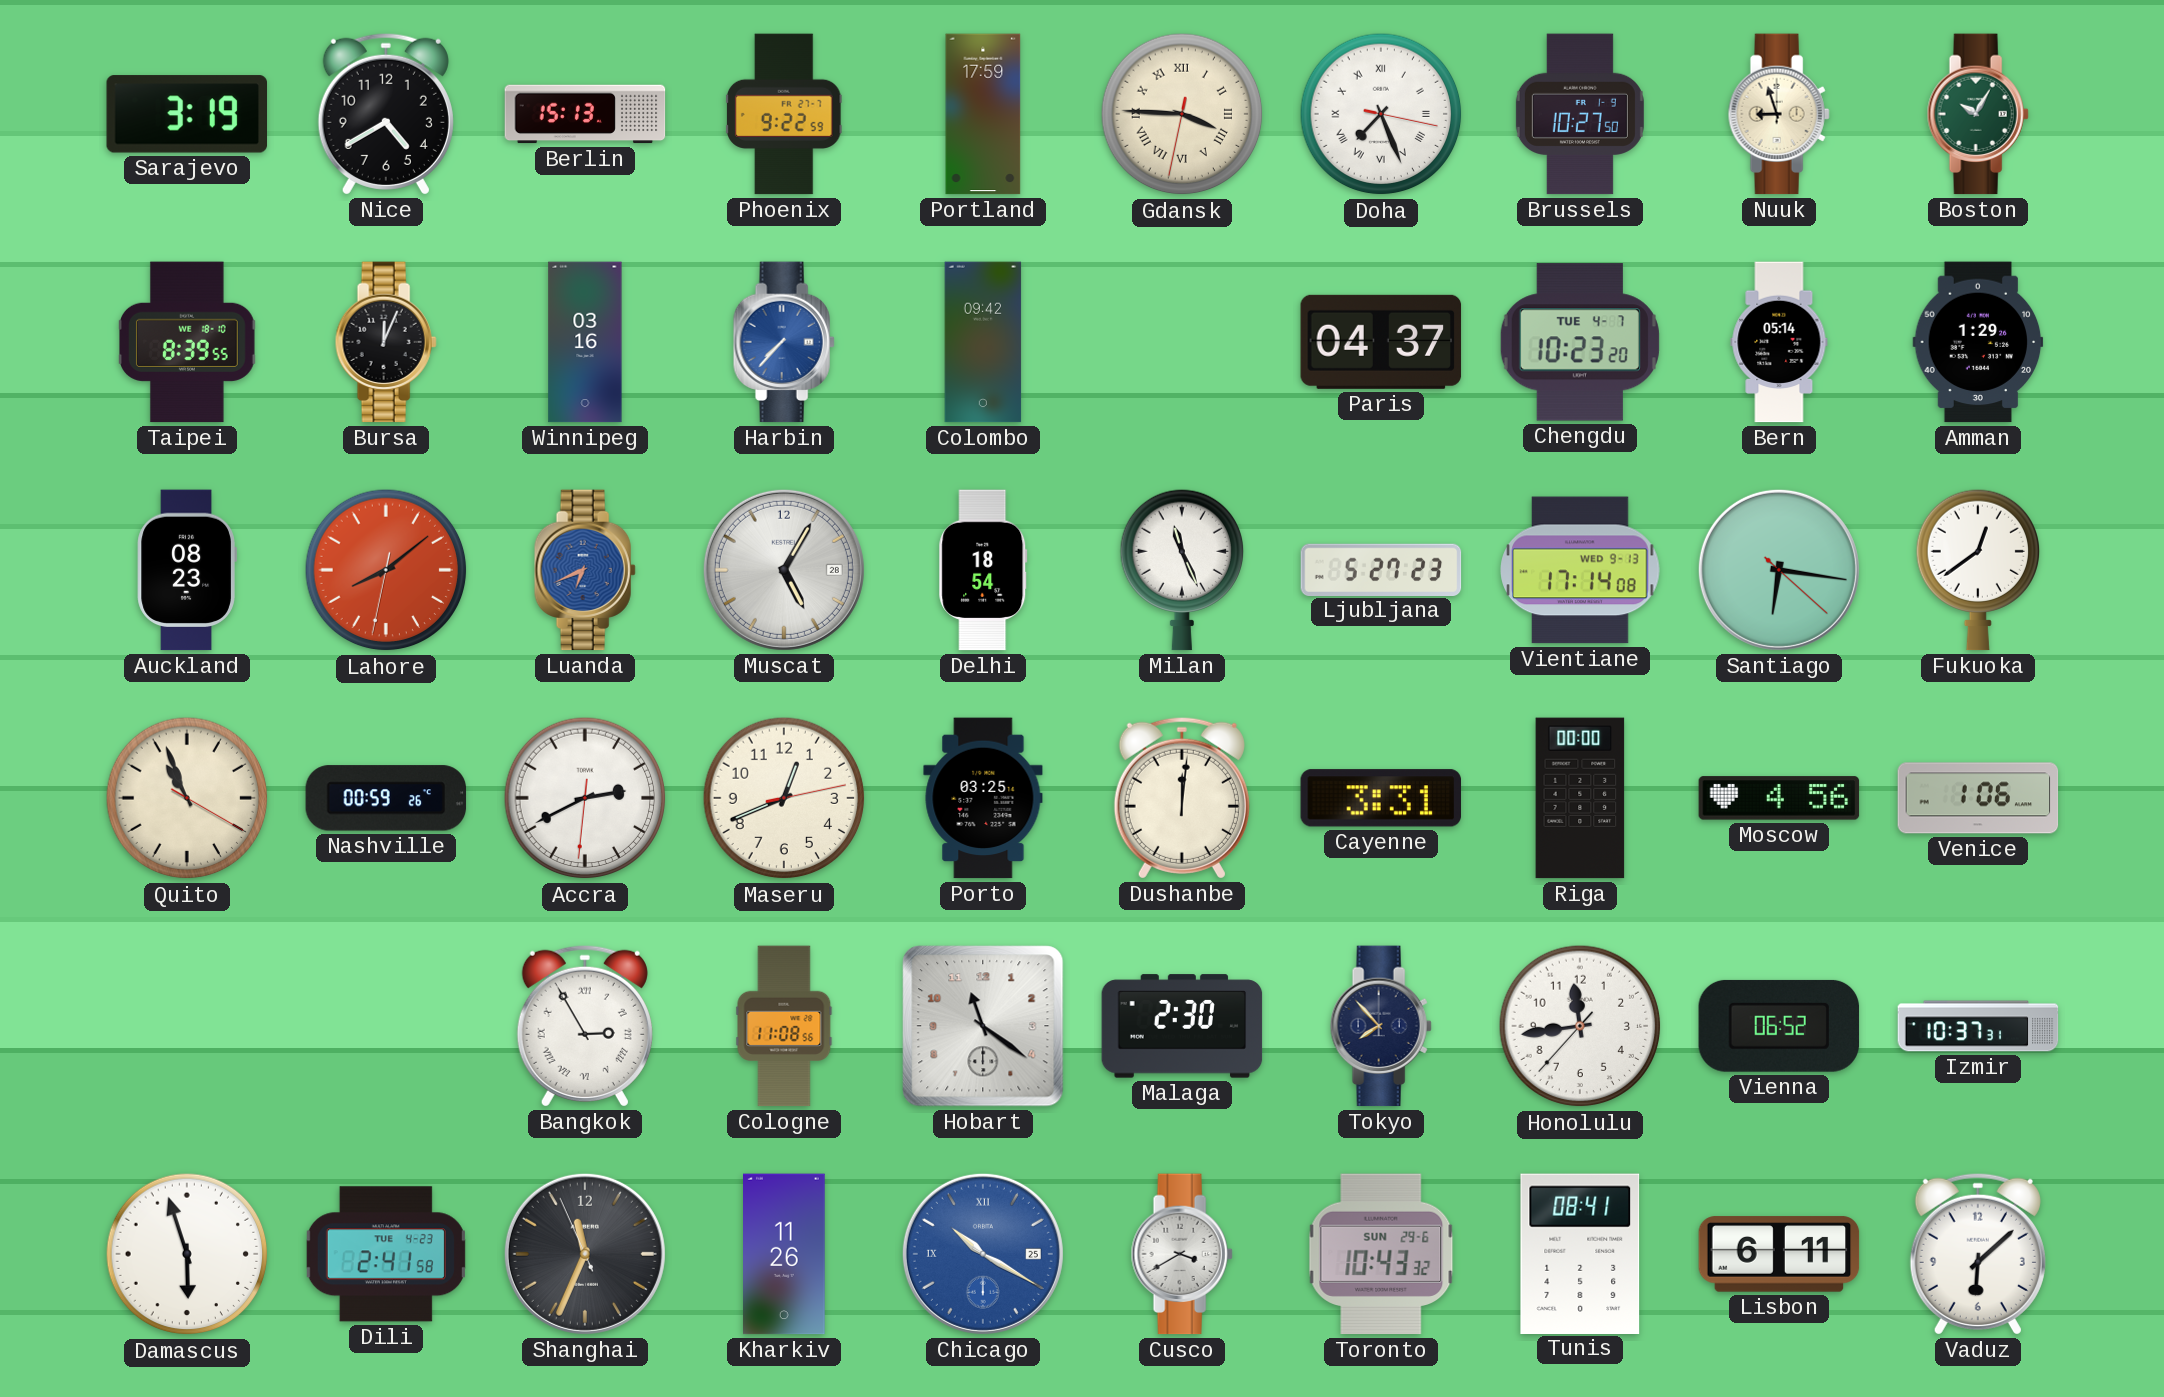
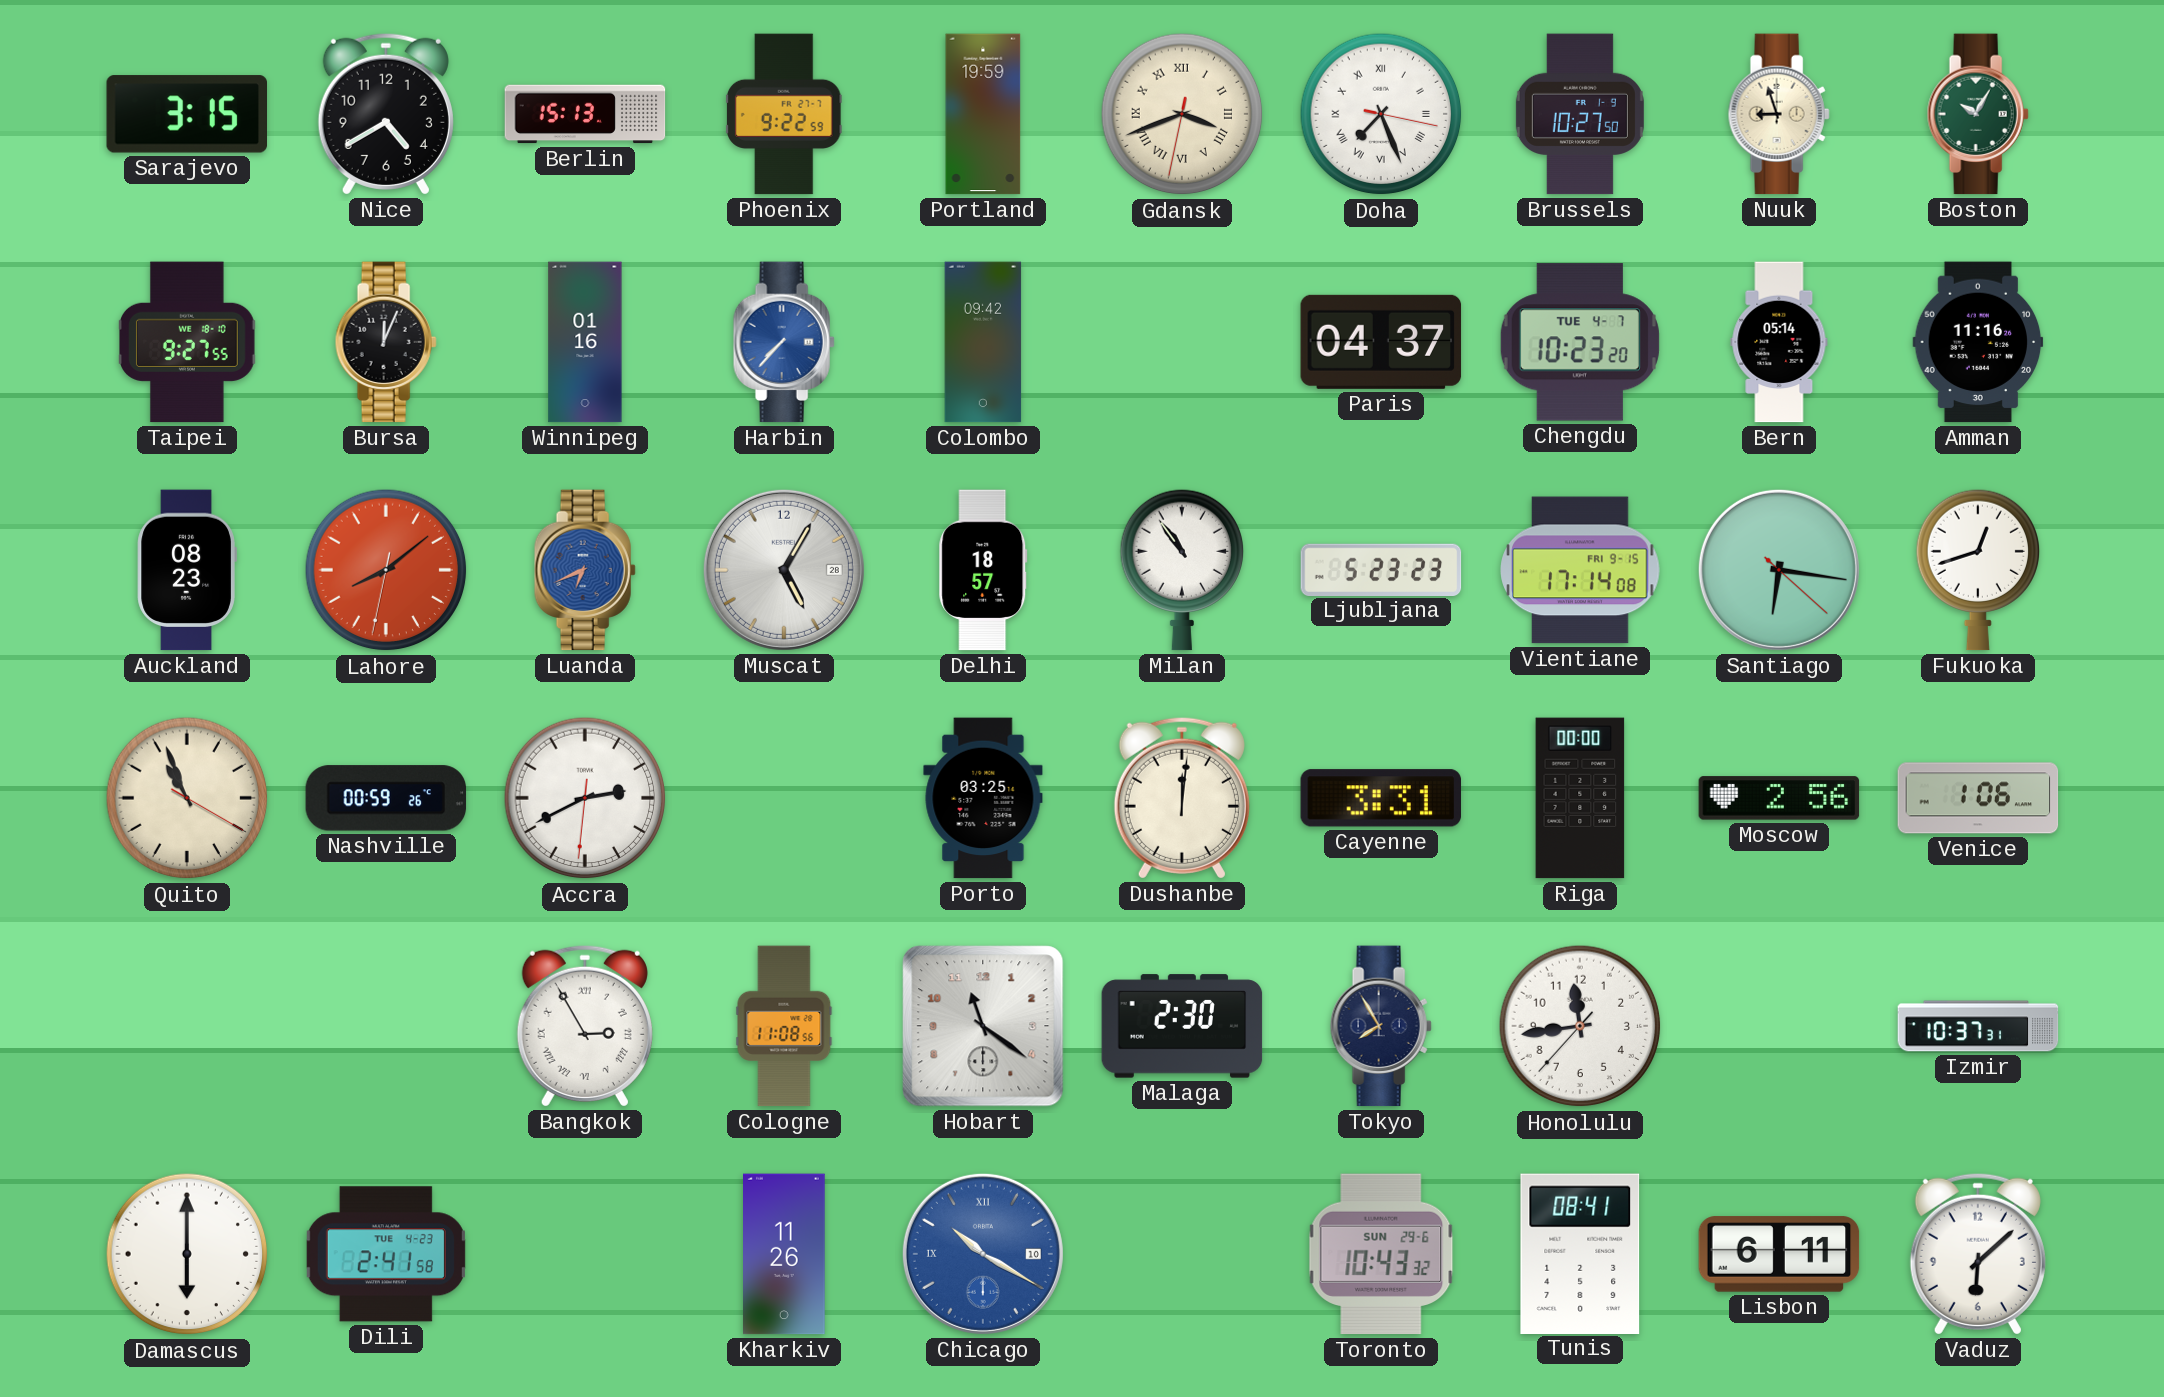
Sarajevo: 3:19 -> 3:15
Portland: 17:59 -> 19:59
Gdansk: 3:45 -> 3:41
Taipei: 8:39 -> 9:27
Winnipeg: 03:16 -> 01:16
Amman: 1:29 -> 11:16
Delhi: 18:54 -> 18:57
Milan: 11:26 -> 10:54
Ljubljana: 5:27 -> 5:23
Vientiane date: WED 9-13 -> FRI 9-15
Fukuoka: 12:39 -> 12:42
Maseru: 12:41 -> none
Moscow: 4:56 -> 2:56
Tokyo: 7:53 -> 7:55
Vienna: 06:52 -> none
Damascus: 5:57 -> 6:00
Shanghai: 11:33 -> none
Chicago date: 25 -> 10
Cusco: 3:40 -> none
